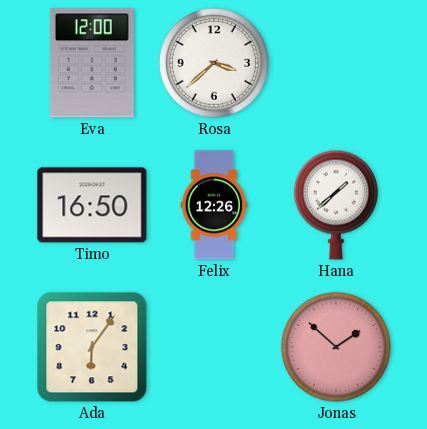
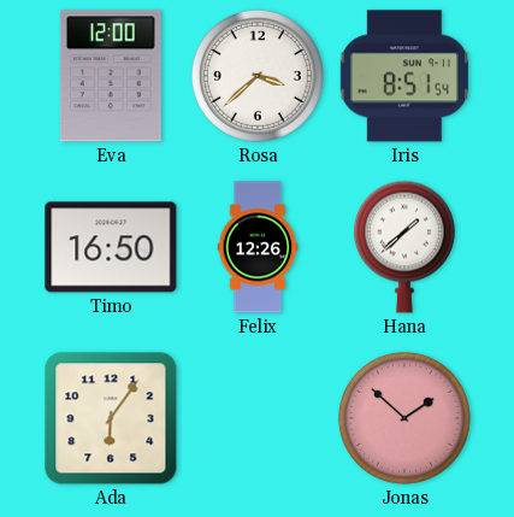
Iris: none -> 8:51
